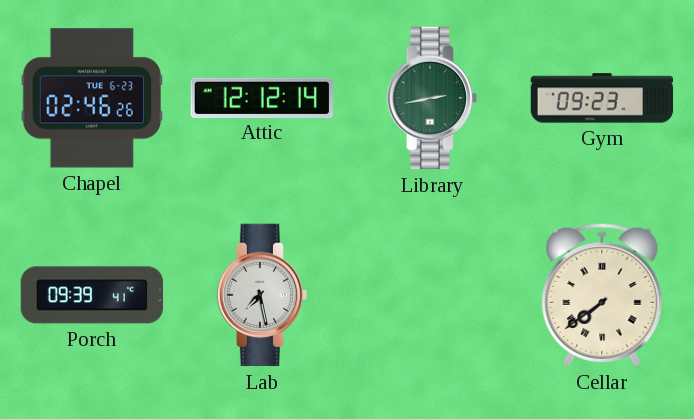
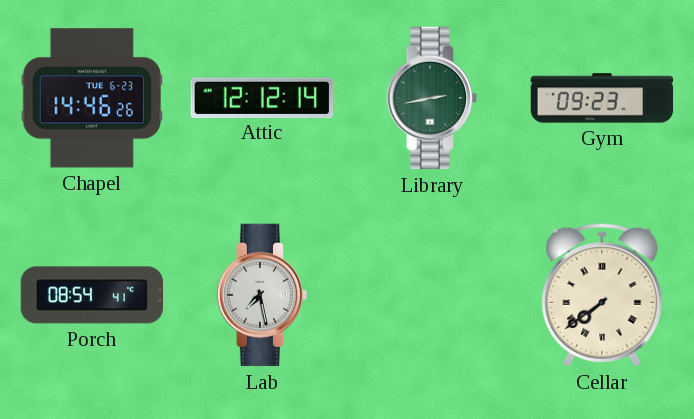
Chapel: 02:46 -> 14:46
Porch: 09:39 -> 08:54
